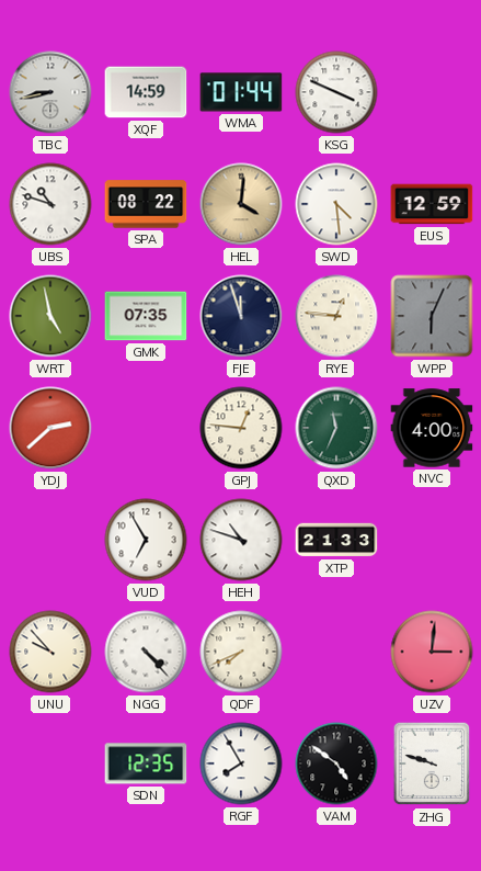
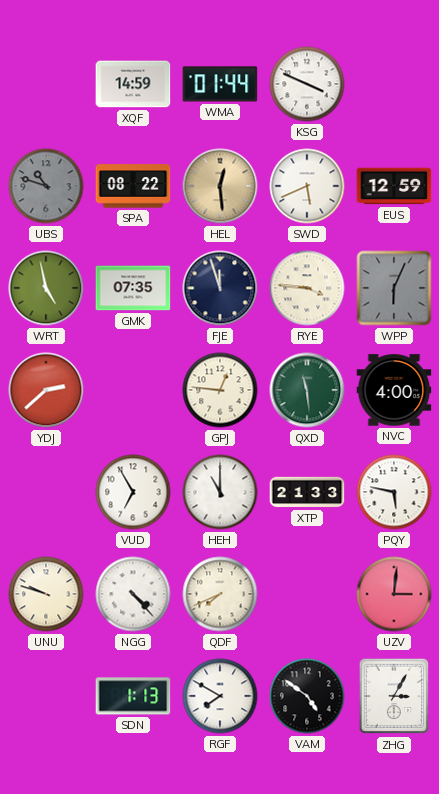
TBC: 8:43 -> none
UBS dial: white -> grey
HEL: 4:01 -> 12:29
SWD: 4:29 -> 5:41
RYE: 12:46 -> 3:46
QXD: 11:34 -> 11:29
HEH: 10:48 -> 11:00
PQY: none -> 5:47
UNU: 9:53 -> 9:48
SDN: 12:35 -> 1:13
RGF: 7:55 -> 7:50
ZHG: 9:48 -> 3:05
